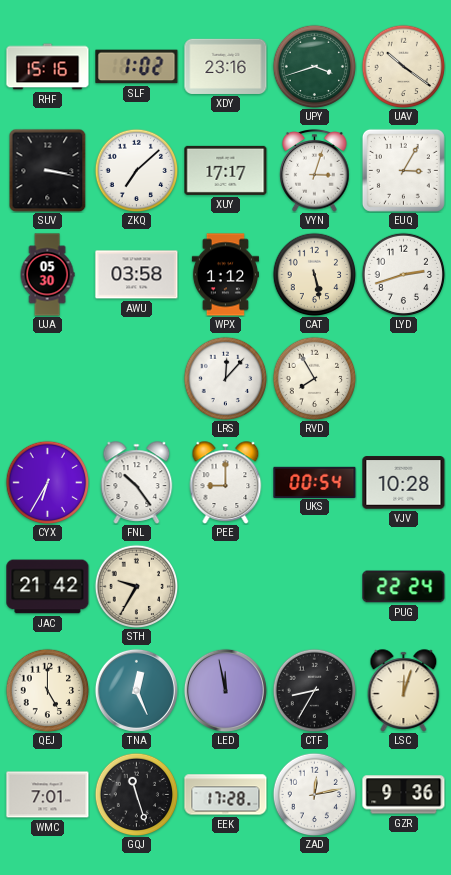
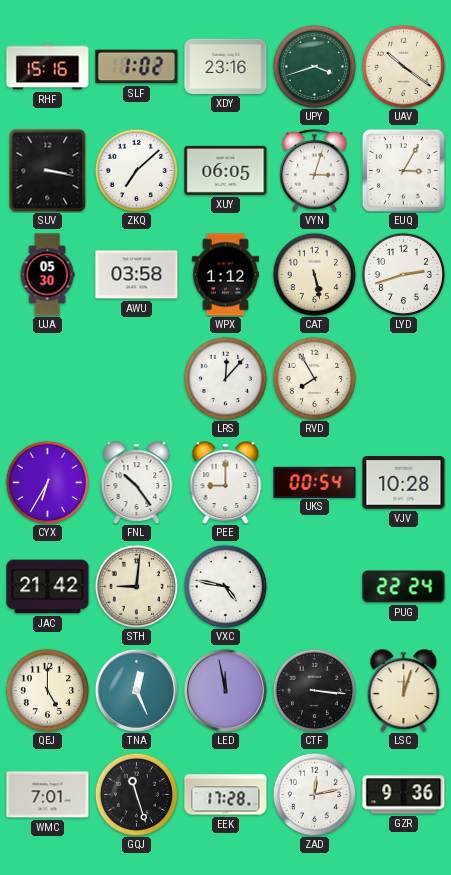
XUY: 17:17 -> 06:05
STH: 9:35 -> 9:01
VXC: none -> 4:47
CTF: 8:35 -> 3:16
